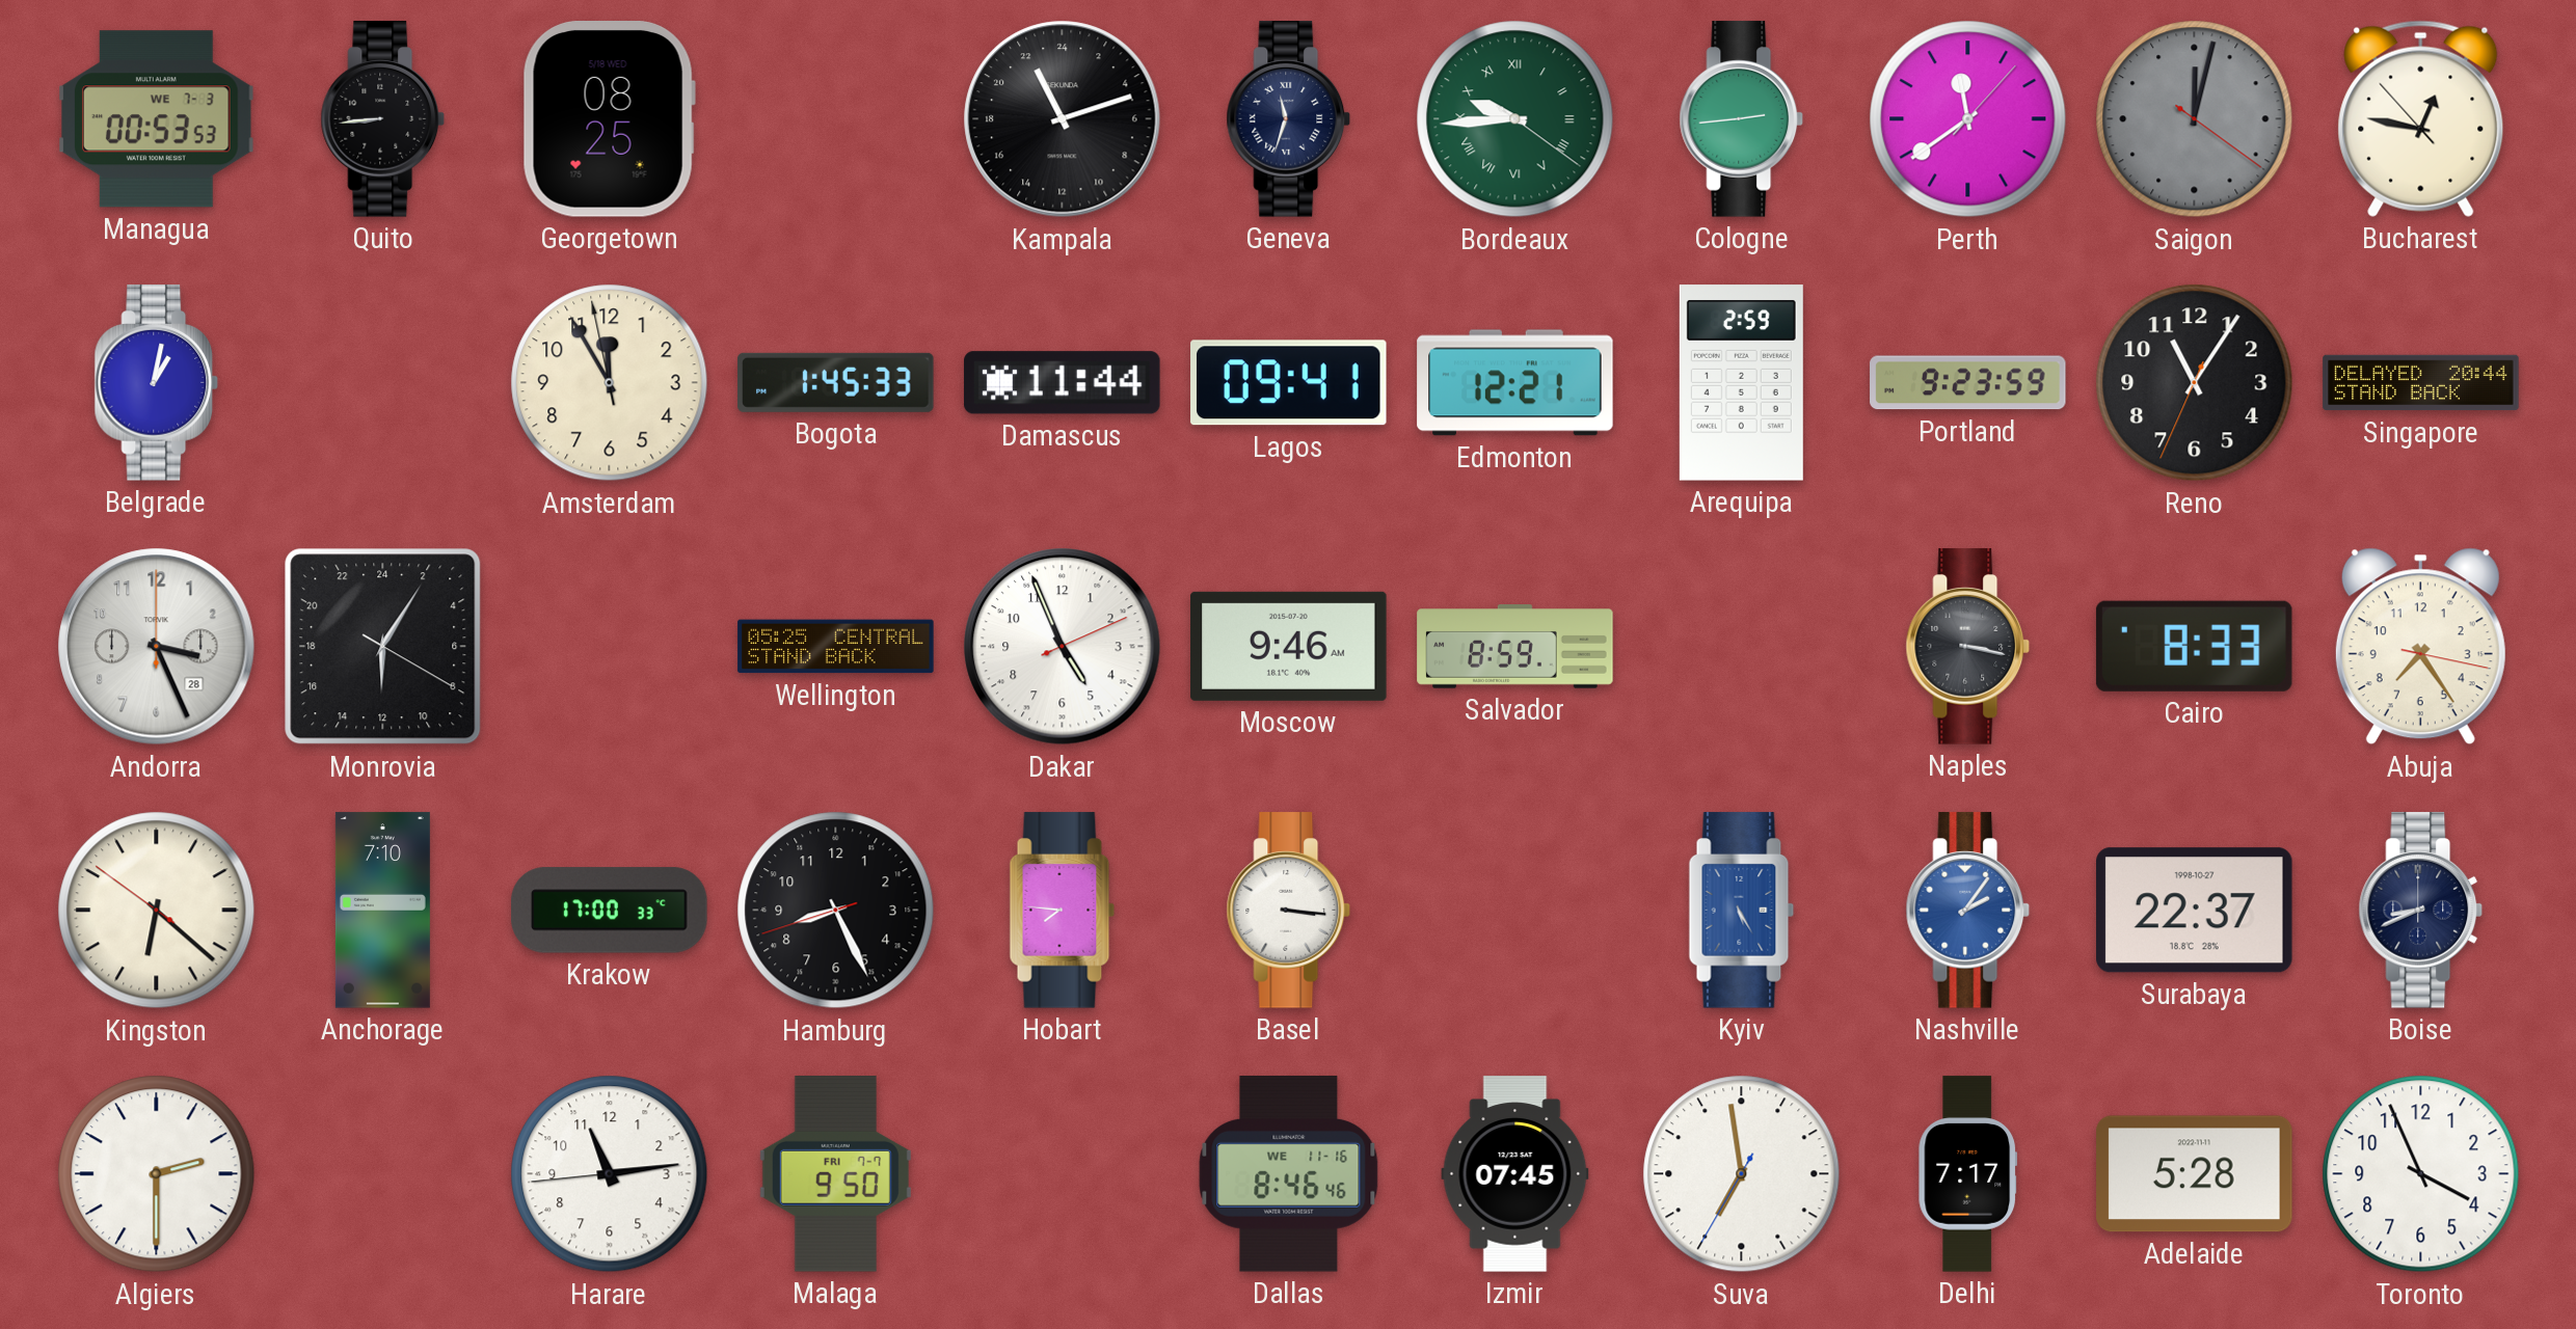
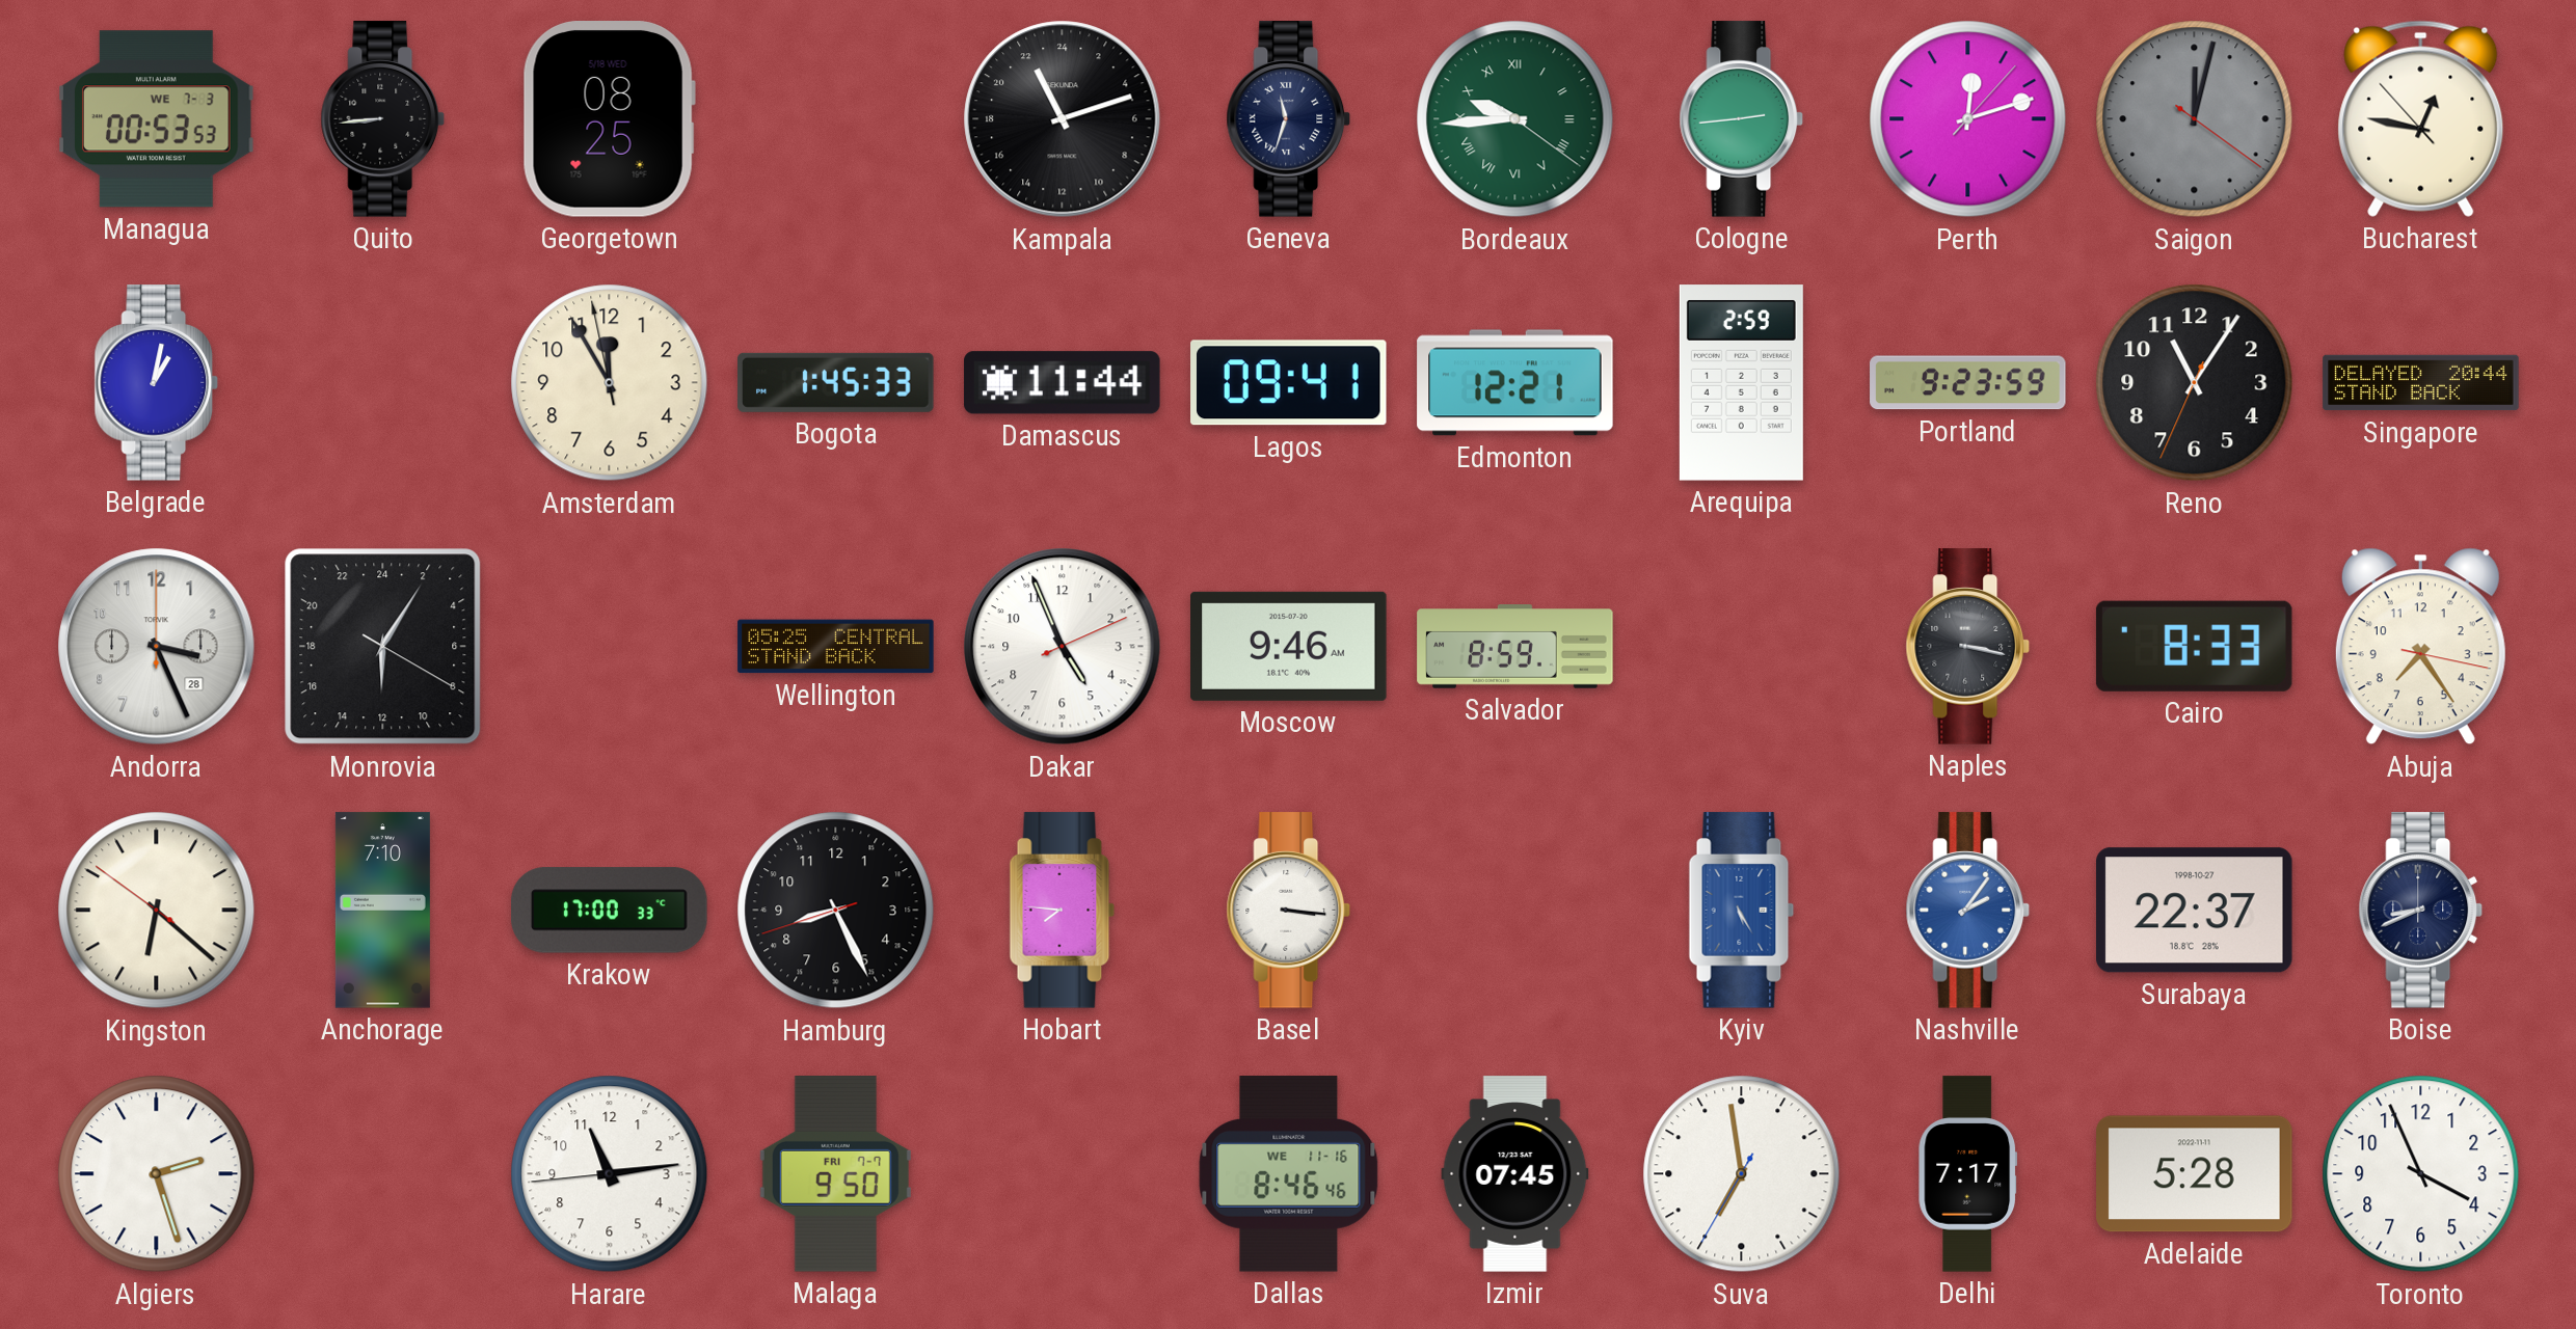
Perth: 11:39 -> 12:12
Algiers: 2:30 -> 2:27
